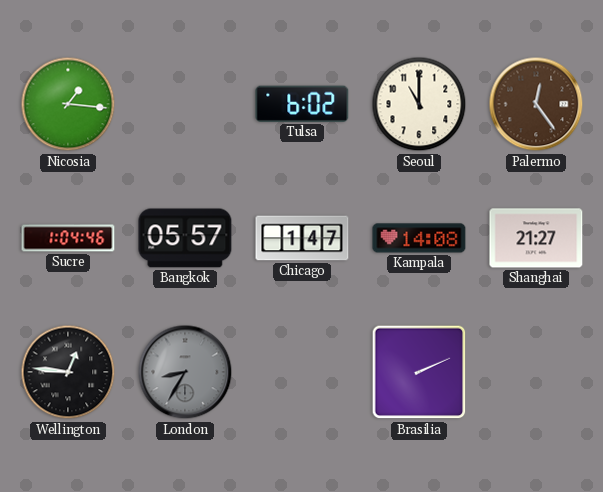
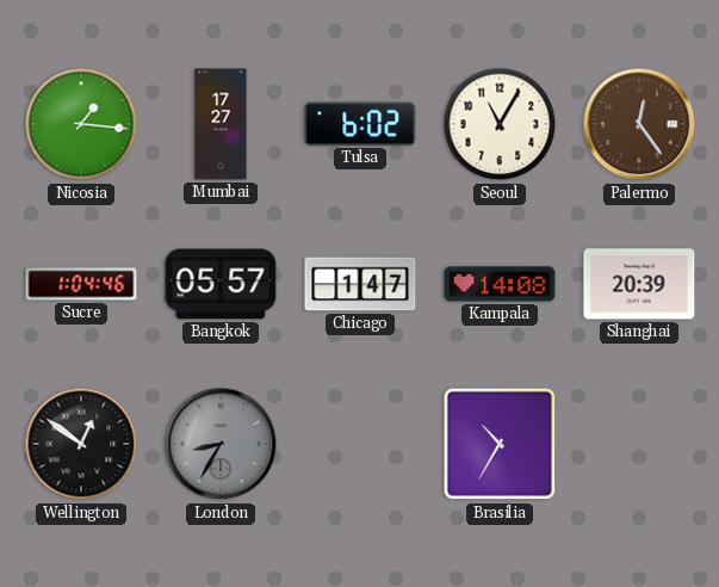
Mumbai: none -> 17:27
Seoul: 11:00 -> 11:05
Shanghai: 21:27 -> 20:39
Wellington: 12:46 -> 12:51
Brasilia: 2:11 -> 10:35
